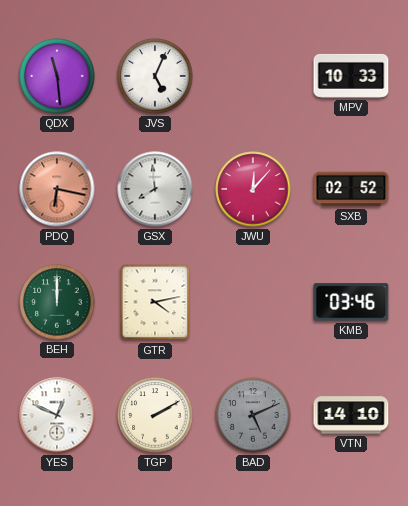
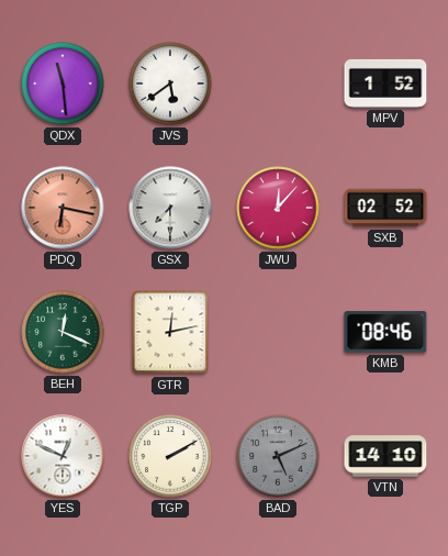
JVS: 5:04 -> 5:39
MPV: 10:33 -> 1:52
GSX: 7:59 -> 7:30
BEH: 12:00 -> 12:19
GTR: 4:13 -> 12:13
KMB: 03:46 -> 08:46
